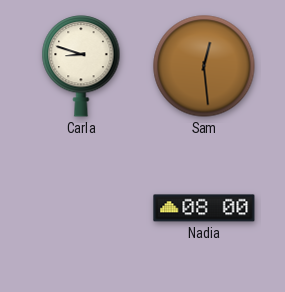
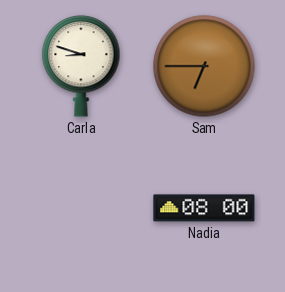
Sam: 12:29 -> 6:45
